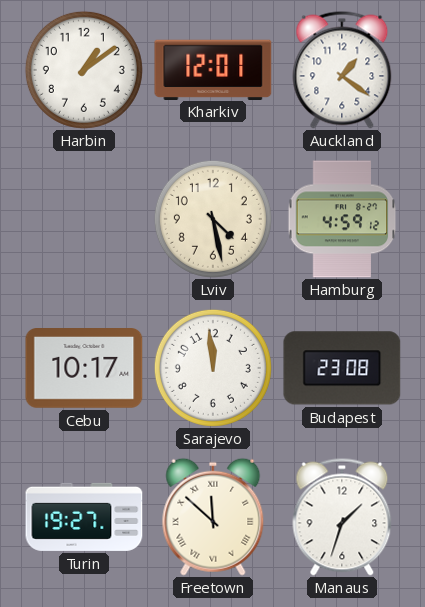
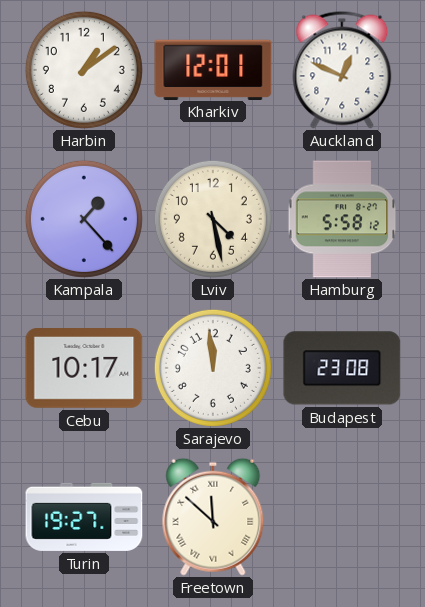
Auckland: 1:21 -> 12:49
Kampala: none -> 1:23
Hamburg: 4:59 -> 5:58
Manaus: 1:33 -> none
